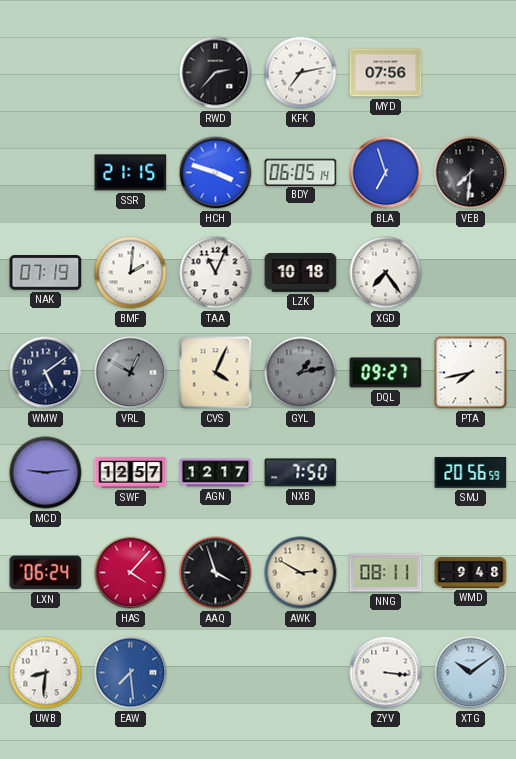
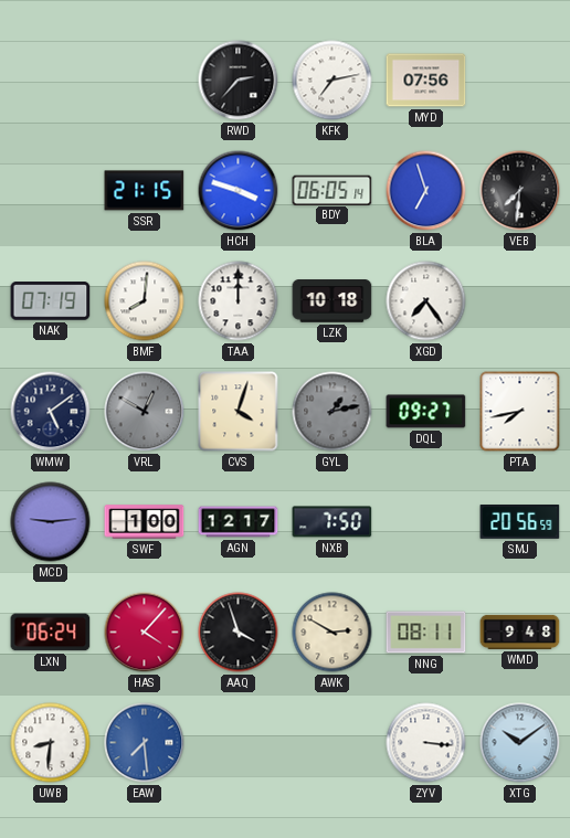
BMF: 2:01 -> 8:01
TAA: 11:04 -> 12:00
CVS: 4:04 -> 4:03
SWF: 12:57 -> 1:00
